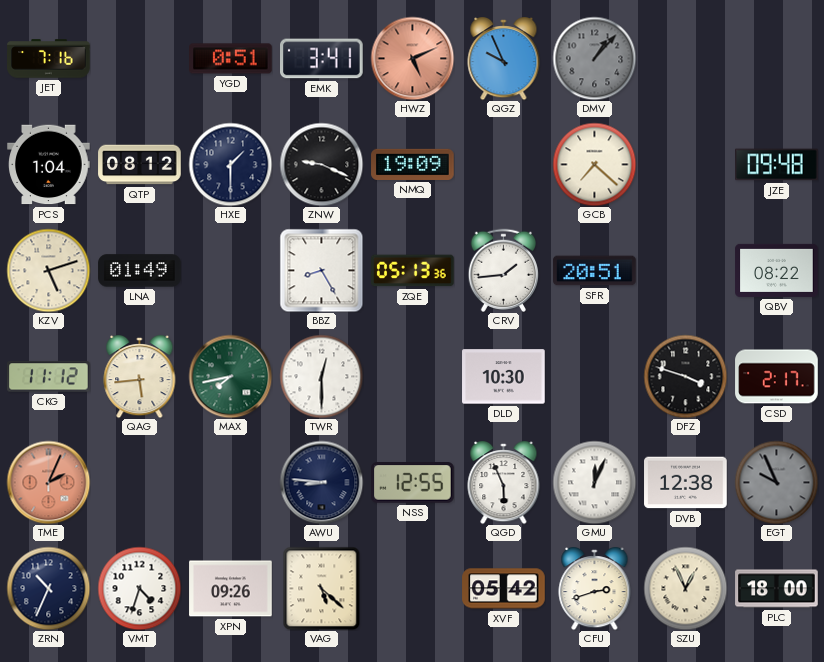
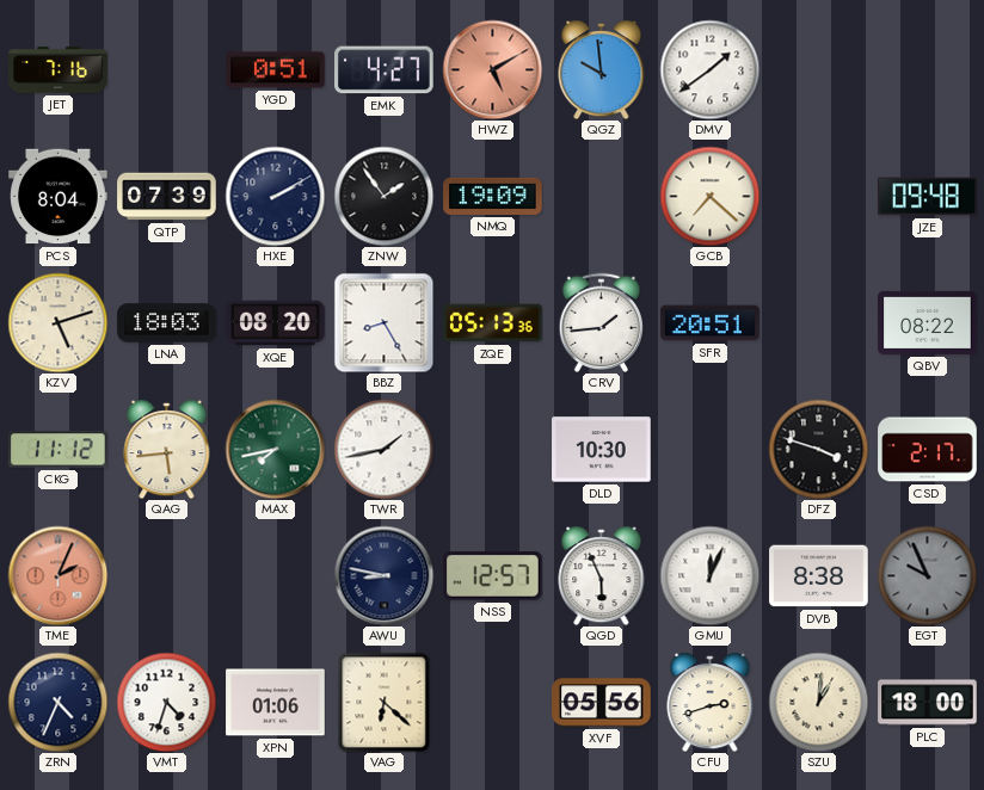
EMK: 3:41 -> 4:27
HWZ: 5:11 -> 5:10
QGZ: 9:56 -> 9:59
DMV: 1:07 -> 1:39
DMV dial: grey -> white
PCS: 1:04 -> 8:04
QTP: 08:12 -> 07:39
HXE: 1:30 -> 2:10
ZNW: 9:19 -> 1:54
LNA: 01:49 -> 18:03
XQE: none -> 08:20
TWR: 12:30 -> 1:43
AWU: 8:46 -> 8:47
NSS: 12:55 -> 12:57
DVB: 12:38 -> 8:38
ZRN: 10:34 -> 4:34
XPN: 09:26 -> 01:06
VAG: 5:22 -> 6:22
XVF: 05:42 -> 05:56
SZU: 12:56 -> 1:01
